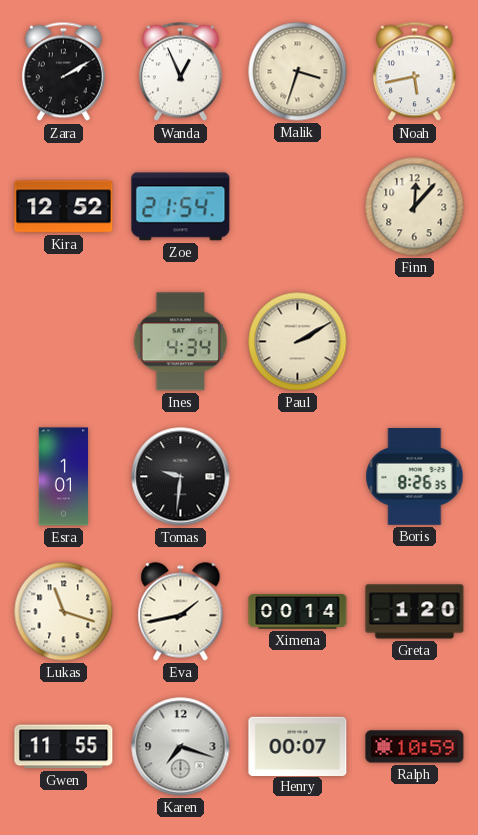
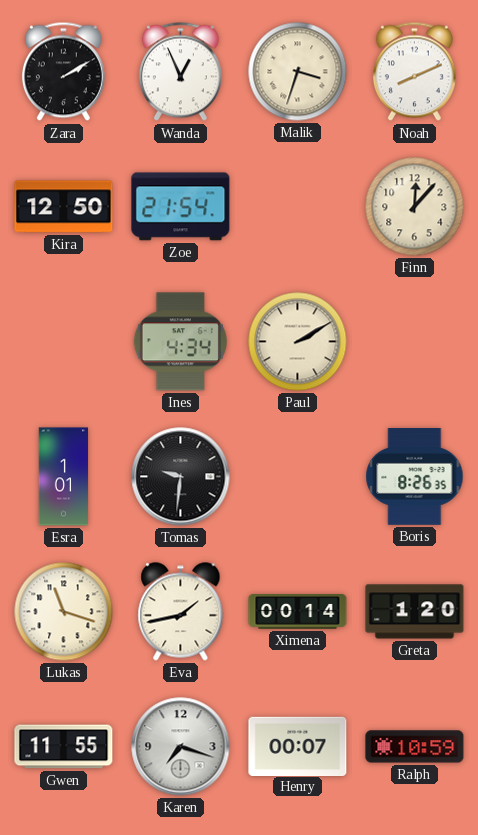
Noah: 5:43 -> 8:11
Kira: 12:52 -> 12:50
